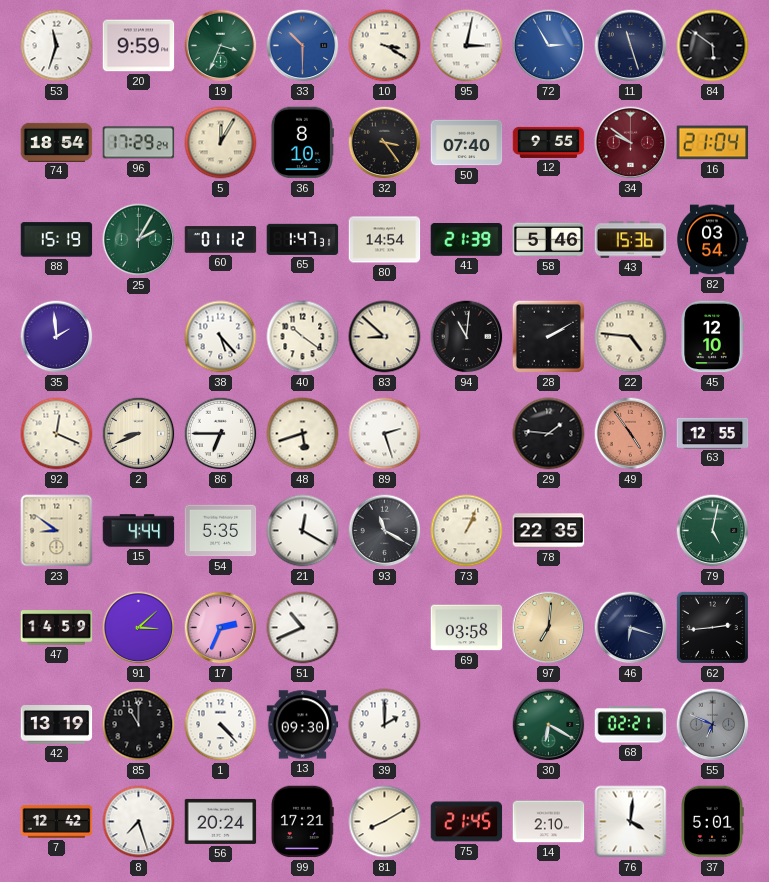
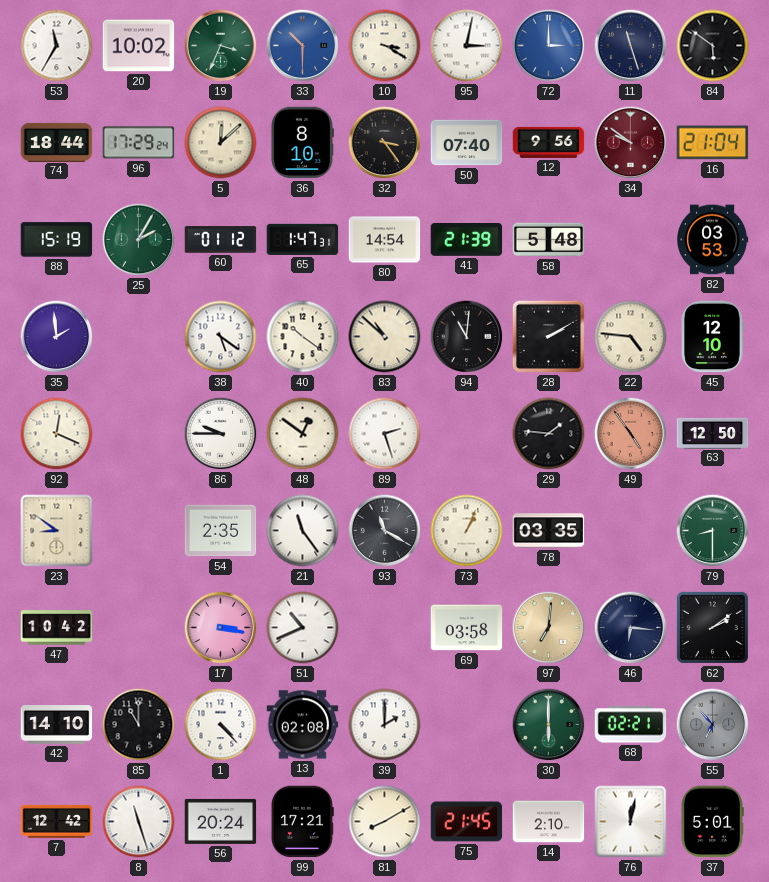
53: 11:33 -> 11:35
20: 9:59 -> 10:02
72: 2:55 -> 3:00
74: 18:54 -> 18:44
5: 12:05 -> 12:08
12: 9:55 -> 9:56
58: 5:46 -> 5:48
43: 15:36 -> none
82: 03:54 -> 03:53
38: 5:23 -> 5:21
83: 8:52 -> 10:52
2: 8:41 -> none
86: 6:45 -> 9:45
48: 5:42 -> 12:51
63: 12:55 -> 12:50
15: 4:44 -> none
54: 5:35 -> 2:35
21: 12:20 -> 11:24
78: 22:35 -> 03:35
79: 5:02 -> 8:30
47: 14:59 -> 10:42
91: 3:08 -> none
17: 2:34 -> 3:17
46: 6:18 -> 6:16
62: 2:44 -> 2:09
42: 13:19 -> 14:10
13: 09:30 -> 02:08
30: 6:20 -> 6:00
55: 6:49 -> 6:53
8: 7:27 -> 11:27
76: 4:01 -> 12:02
